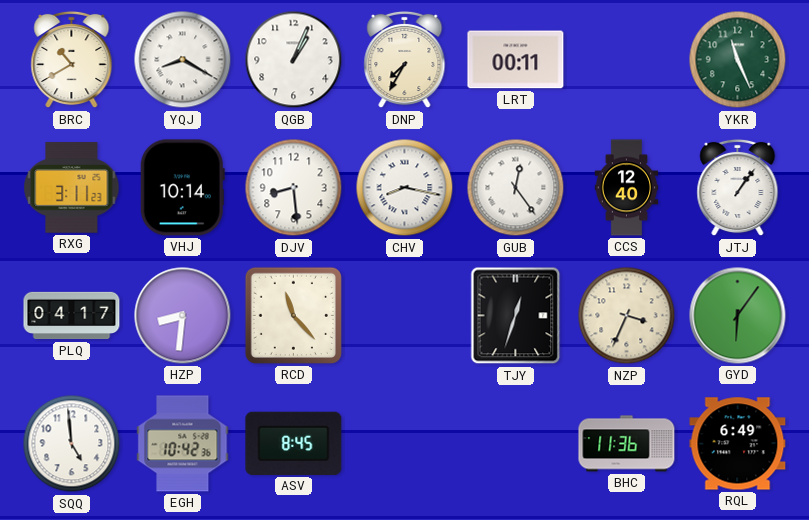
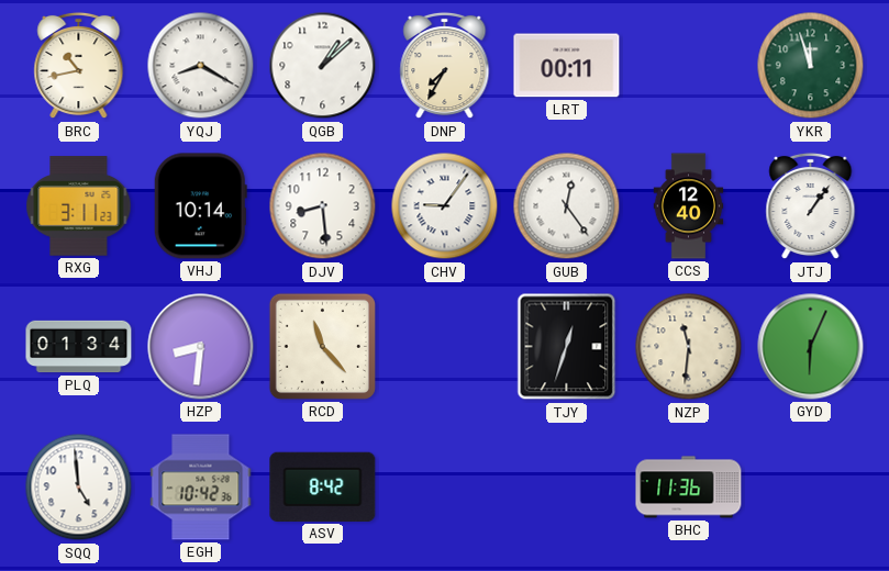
BRC: 10:40 -> 10:43
QGB: 1:04 -> 1:08
YKR: 11:26 -> 11:57
CHV: 8:17 -> 9:06
PLQ: 04:17 -> 01:34
NZP: 3:34 -> 11:31
GYD: 6:06 -> 6:04
ASV: 8:45 -> 8:42
RQL: 6:49 -> none
